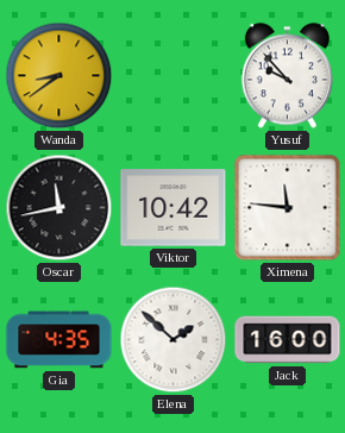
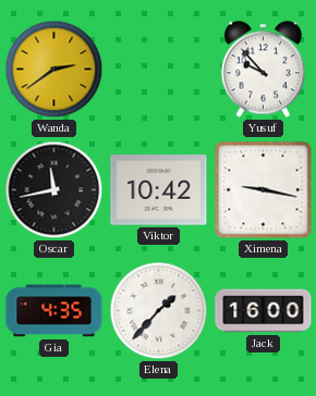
Wanda: 8:39 -> 2:39
Ximena: 11:46 -> 9:17
Elena: 1:52 -> 1:37
